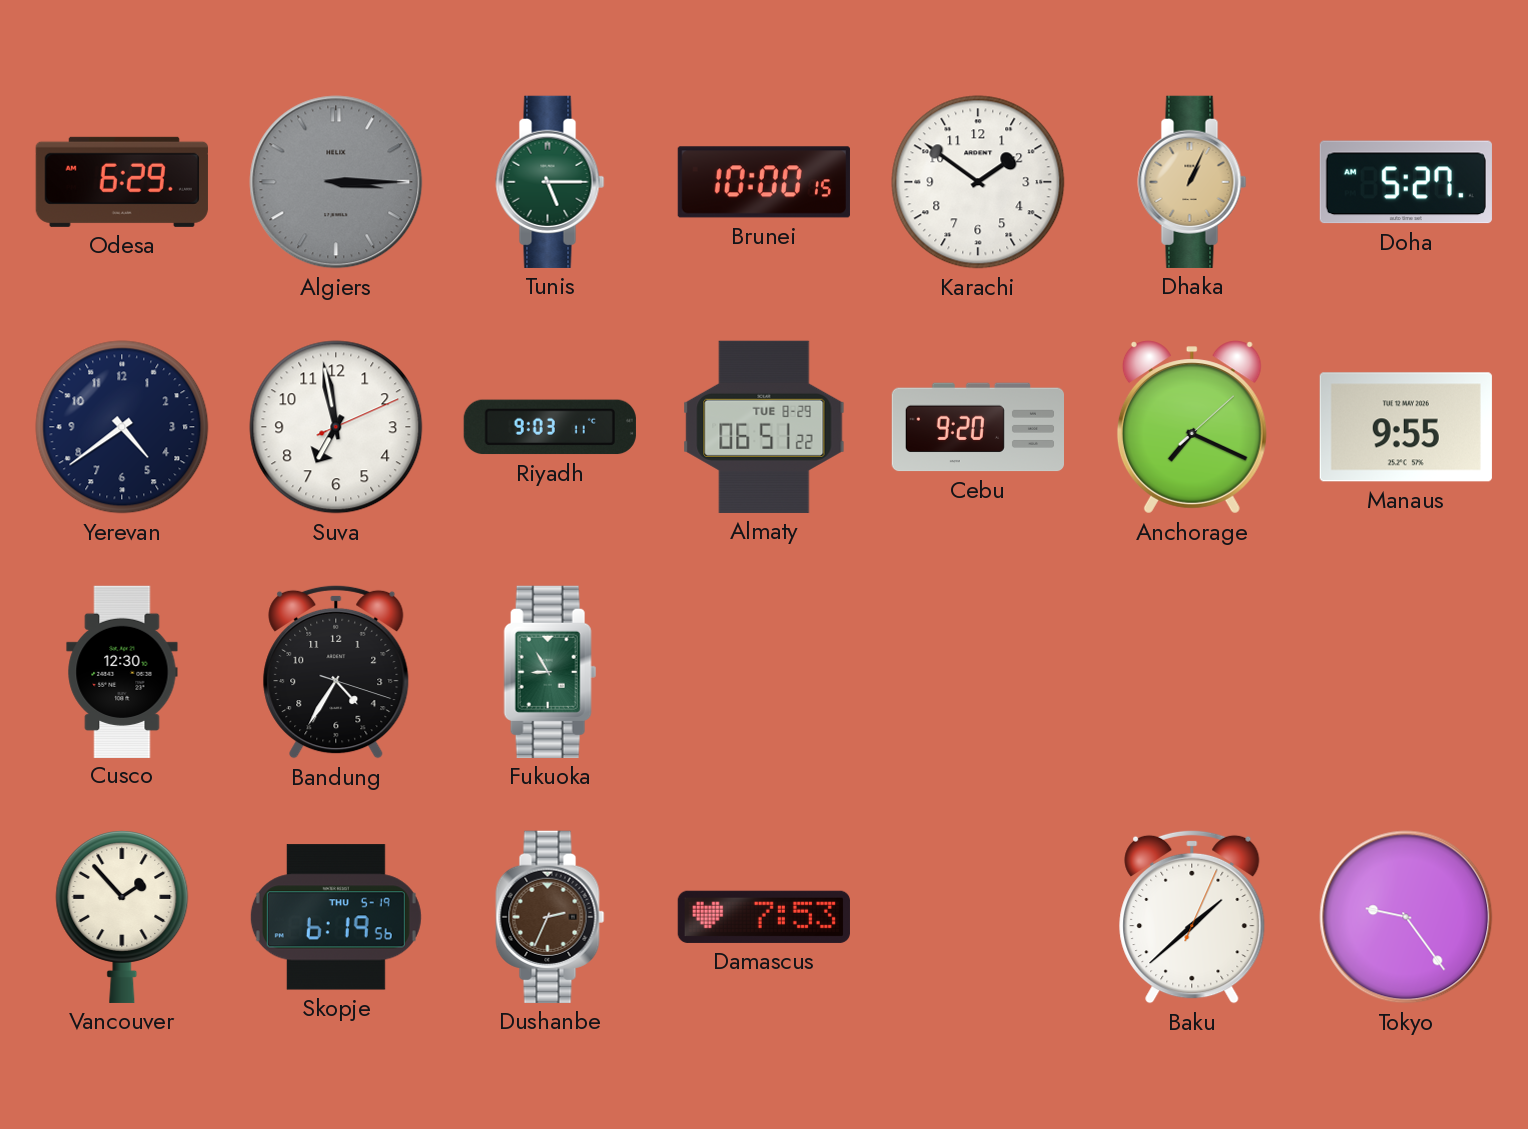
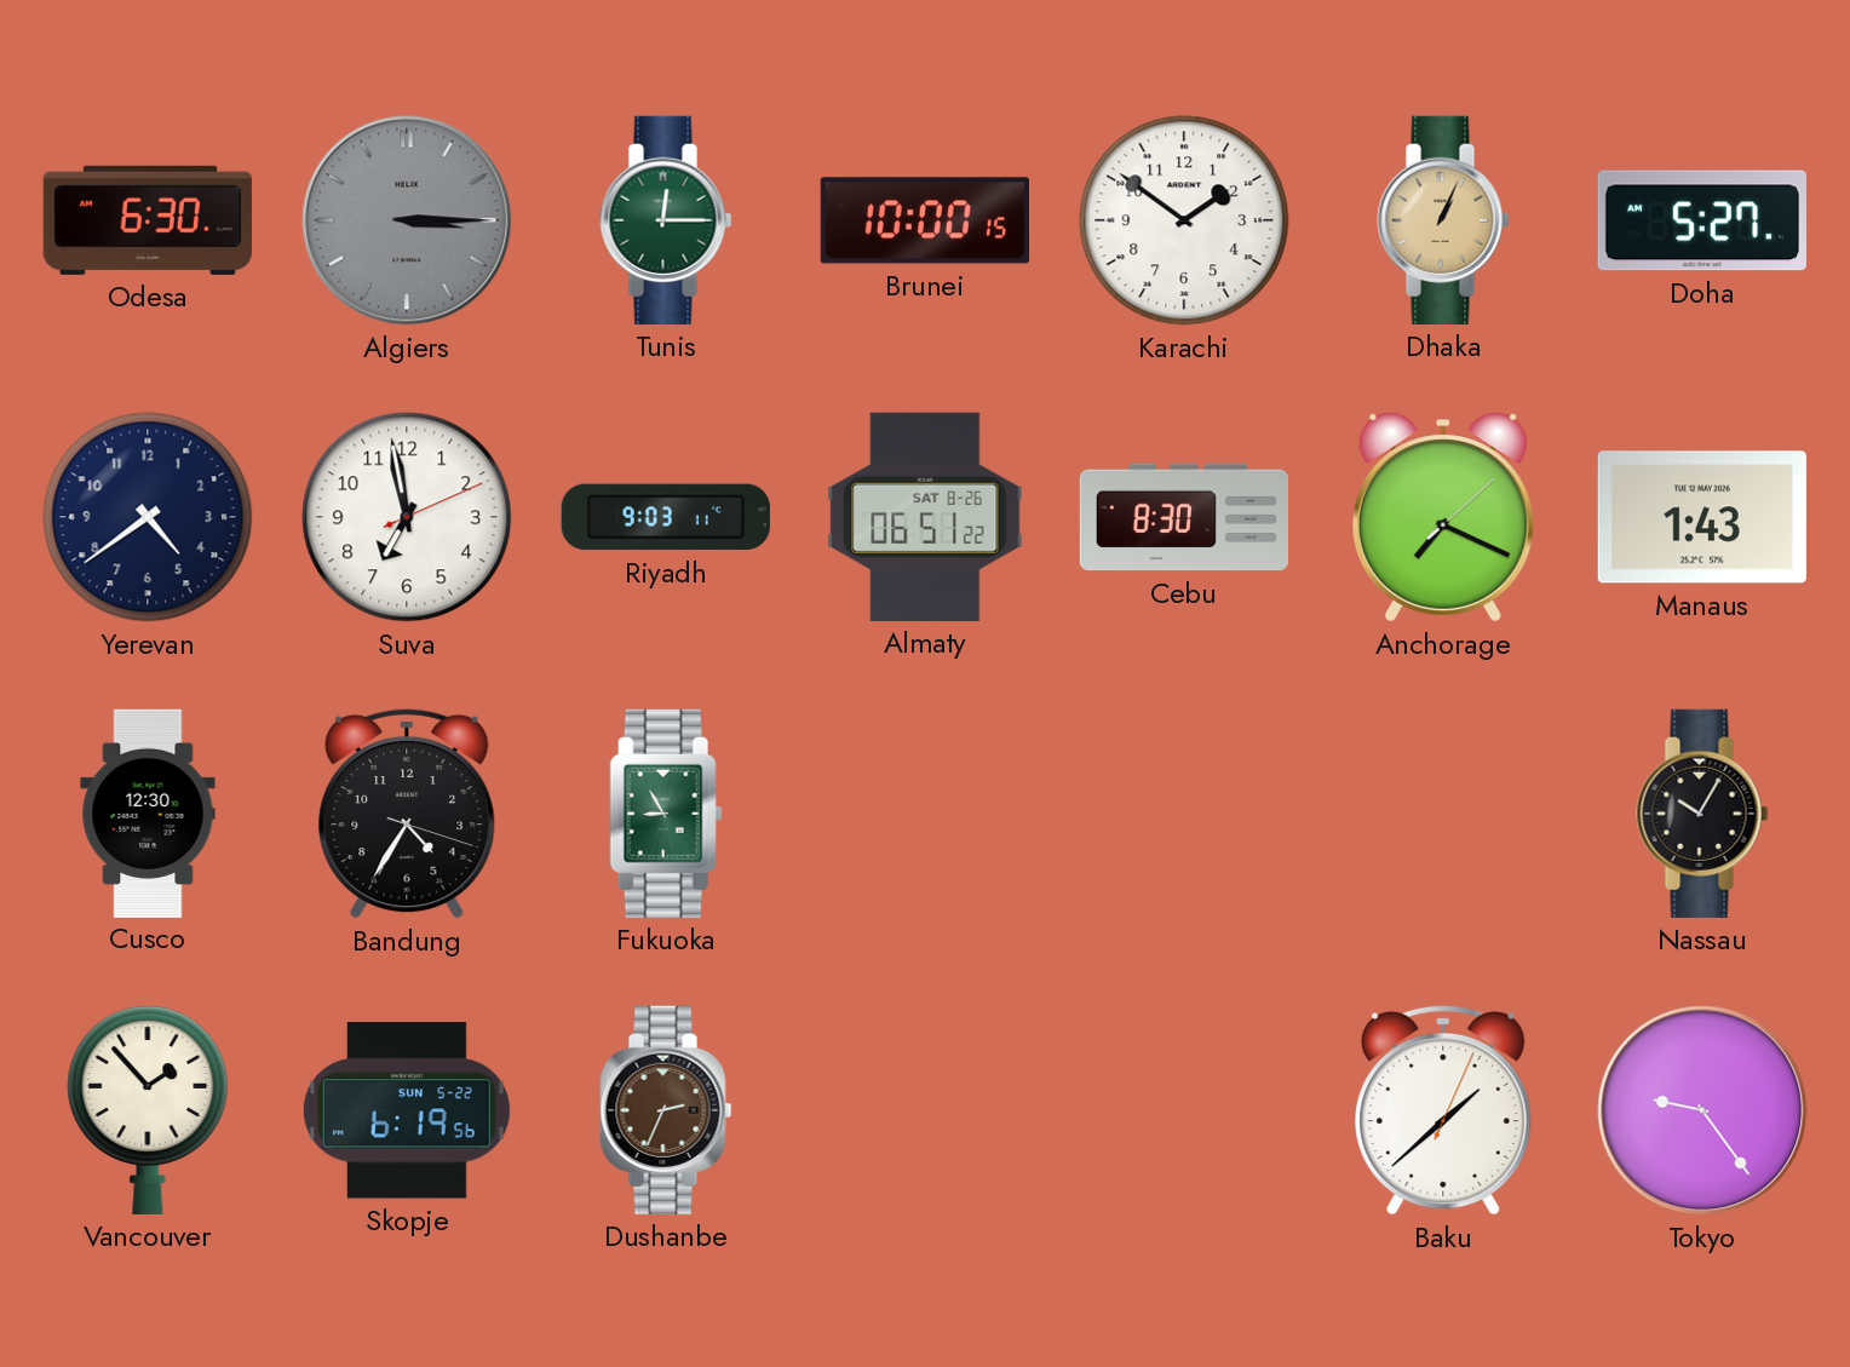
Odesa: 6:29 -> 6:30
Tunis: 5:15 -> 12:15
Almaty date: TUE 8-29 -> SAT 8-26
Cebu: 9:20 -> 8:30
Manaus: 9:55 -> 1:43
Nassau: none -> 10:05
Skopje date: THU 5-19 -> SUN 5-22
Damascus: 7:53 -> none
